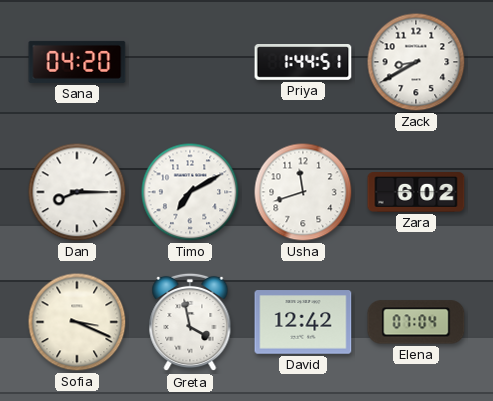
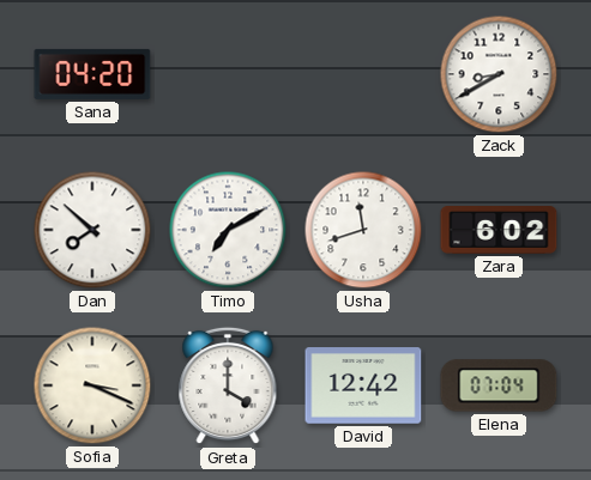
Priya: 1:44 -> none
Dan: 8:15 -> 7:52
Greta: 3:58 -> 4:00
